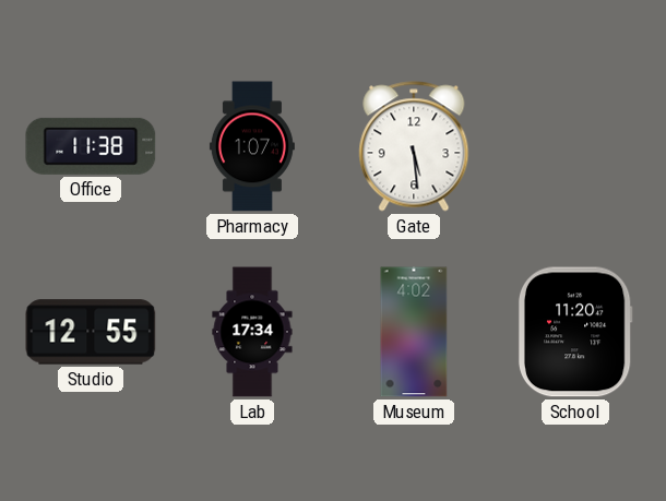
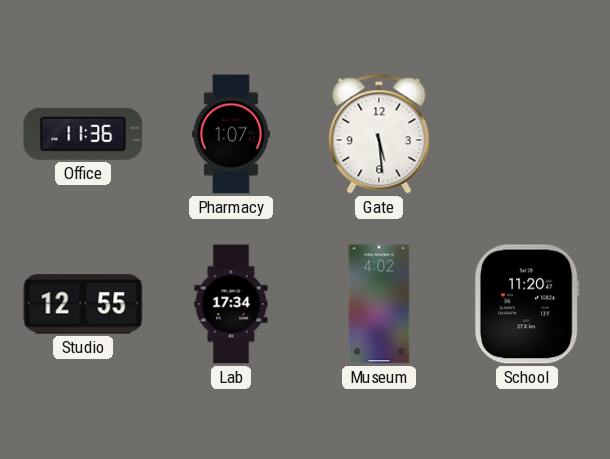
Office: 11:38 -> 11:36
